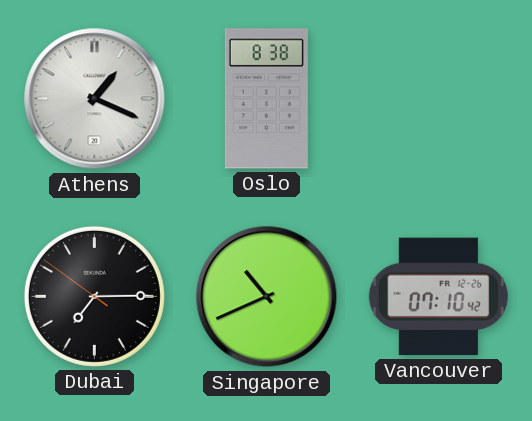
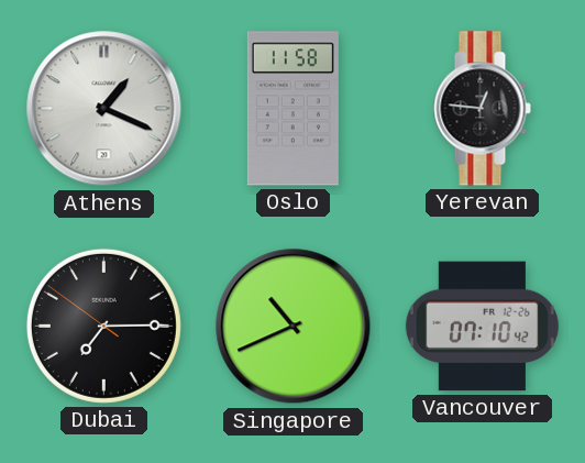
Oslo: 8:38 -> 11:58
Yerevan: none -> 12:46
